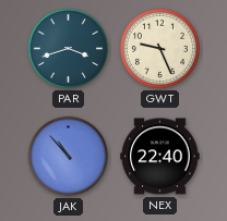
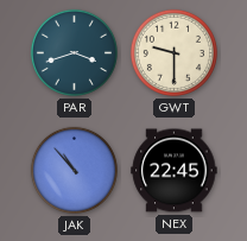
GWT: 9:26 -> 9:30
NEX: 22:40 -> 22:45
